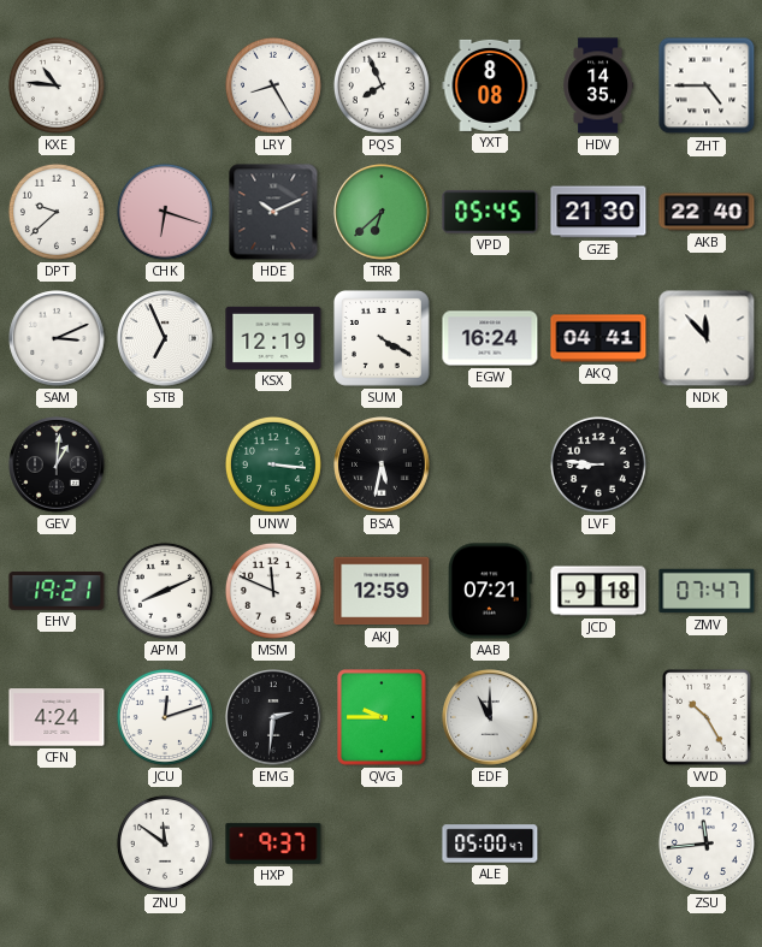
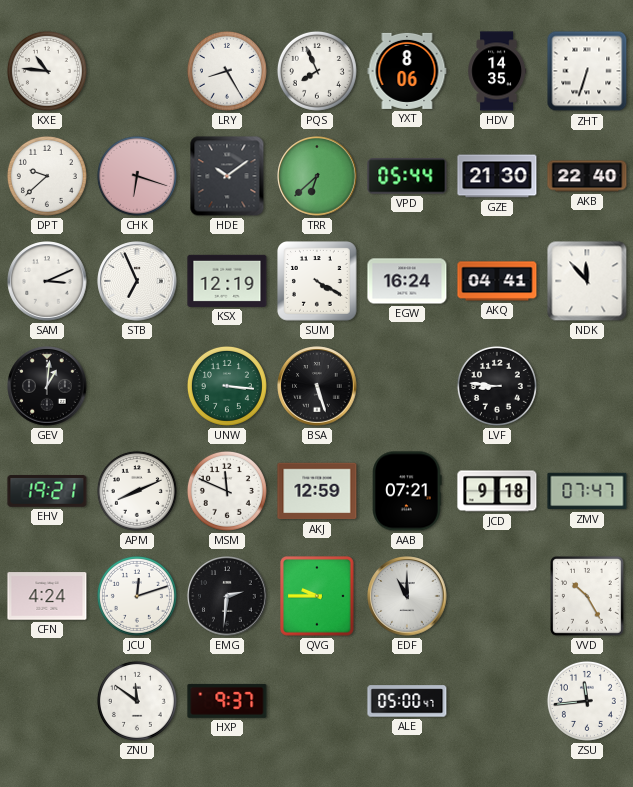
YXT: 8:08 -> 8:06
ZHT: 4:45 -> 6:33
HDE: 10:11 -> 10:09
VPD: 05:45 -> 05:44
BSA: 5:32 -> 5:27
